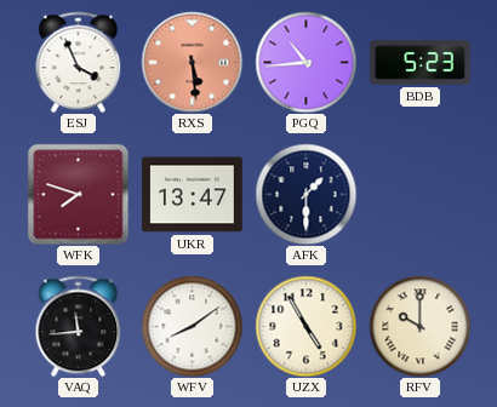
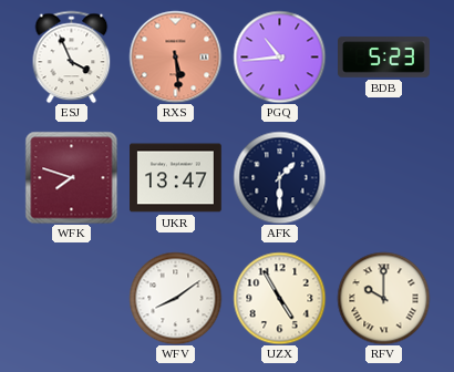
VAQ: 11:44 -> none
